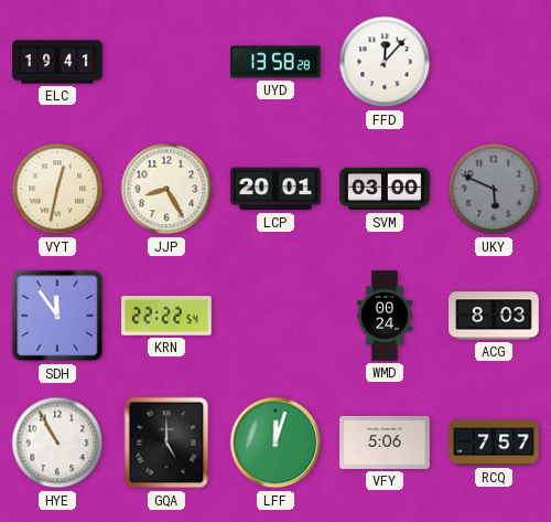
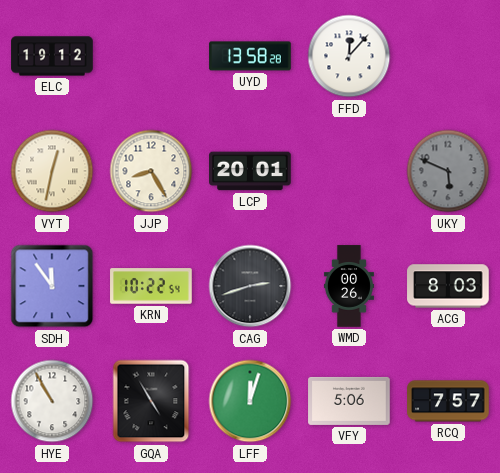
ELC: 19:41 -> 19:12
SVM: 03:00 -> none
KRN: 22:22 -> 10:22
CAG: none -> 2:42
WMD: 00:24 -> 00:26
GQA: 5:00 -> 4:55
